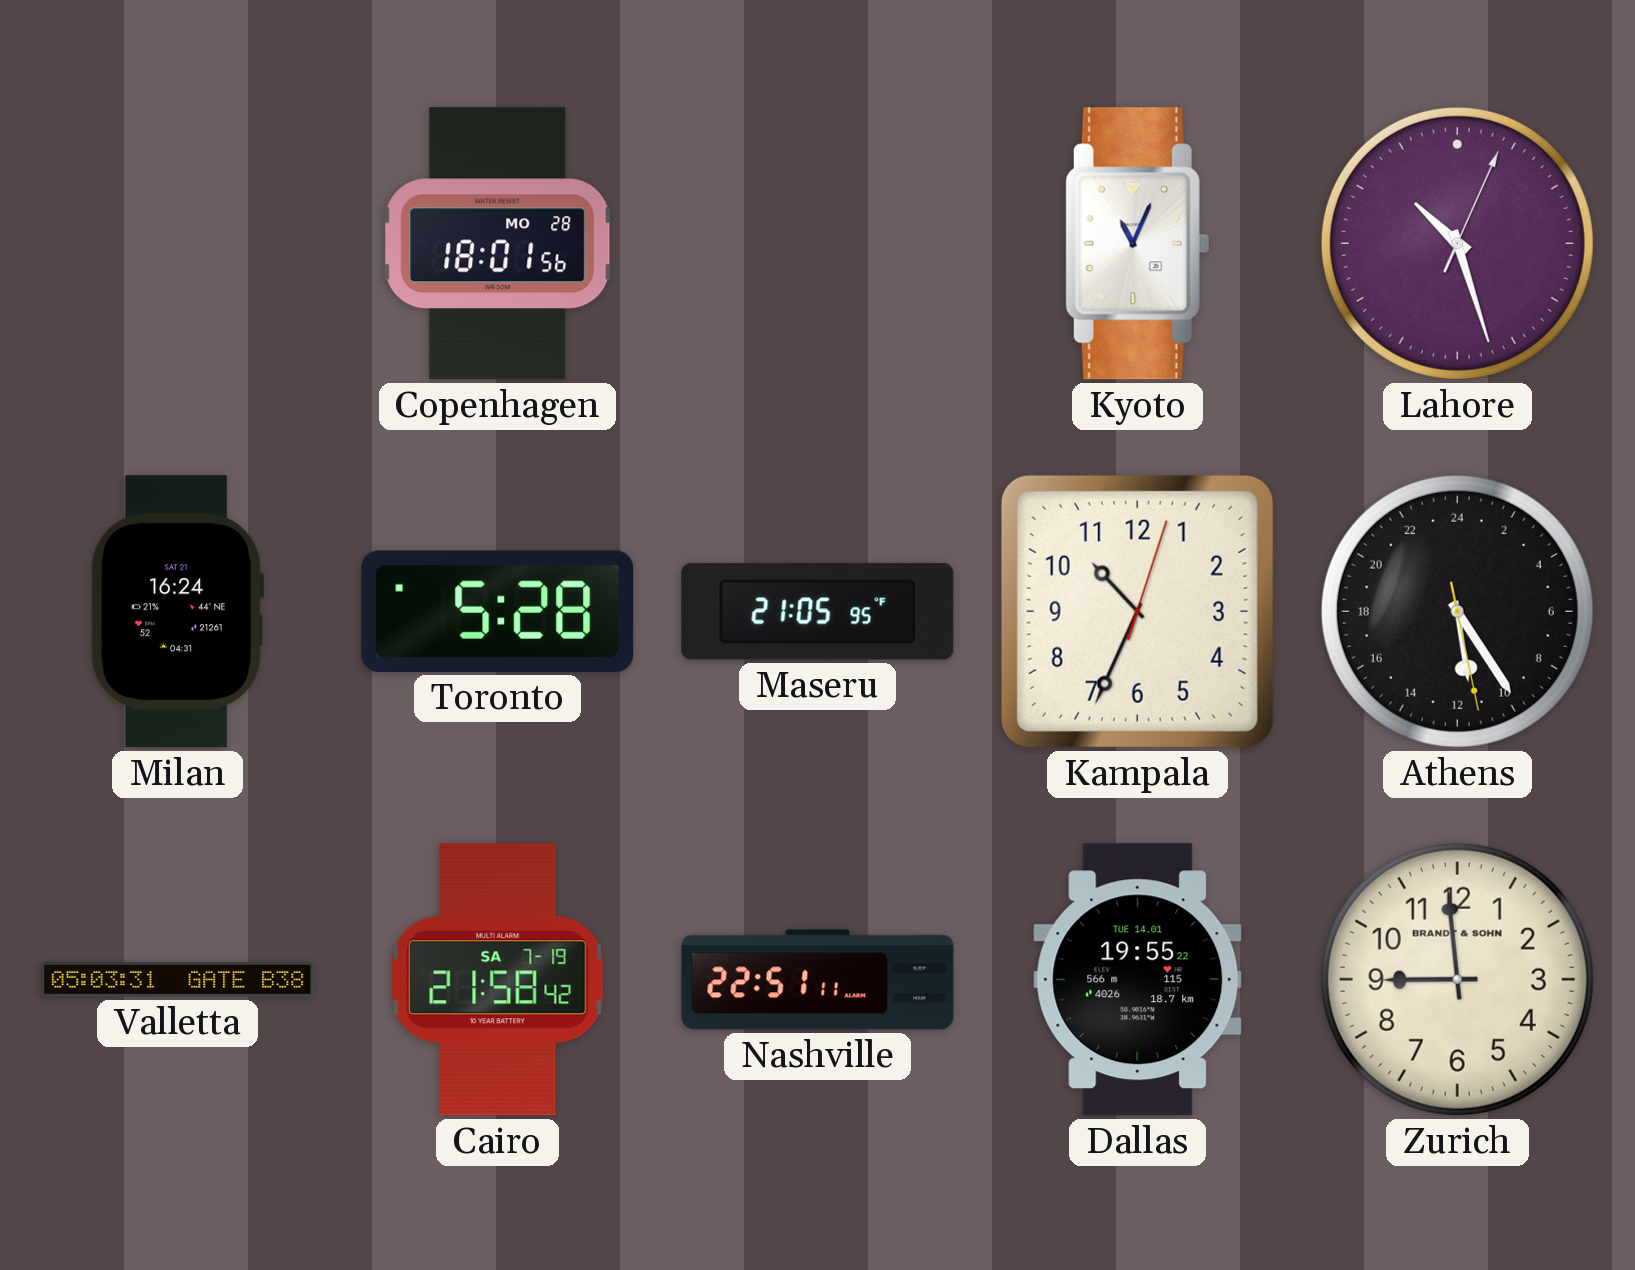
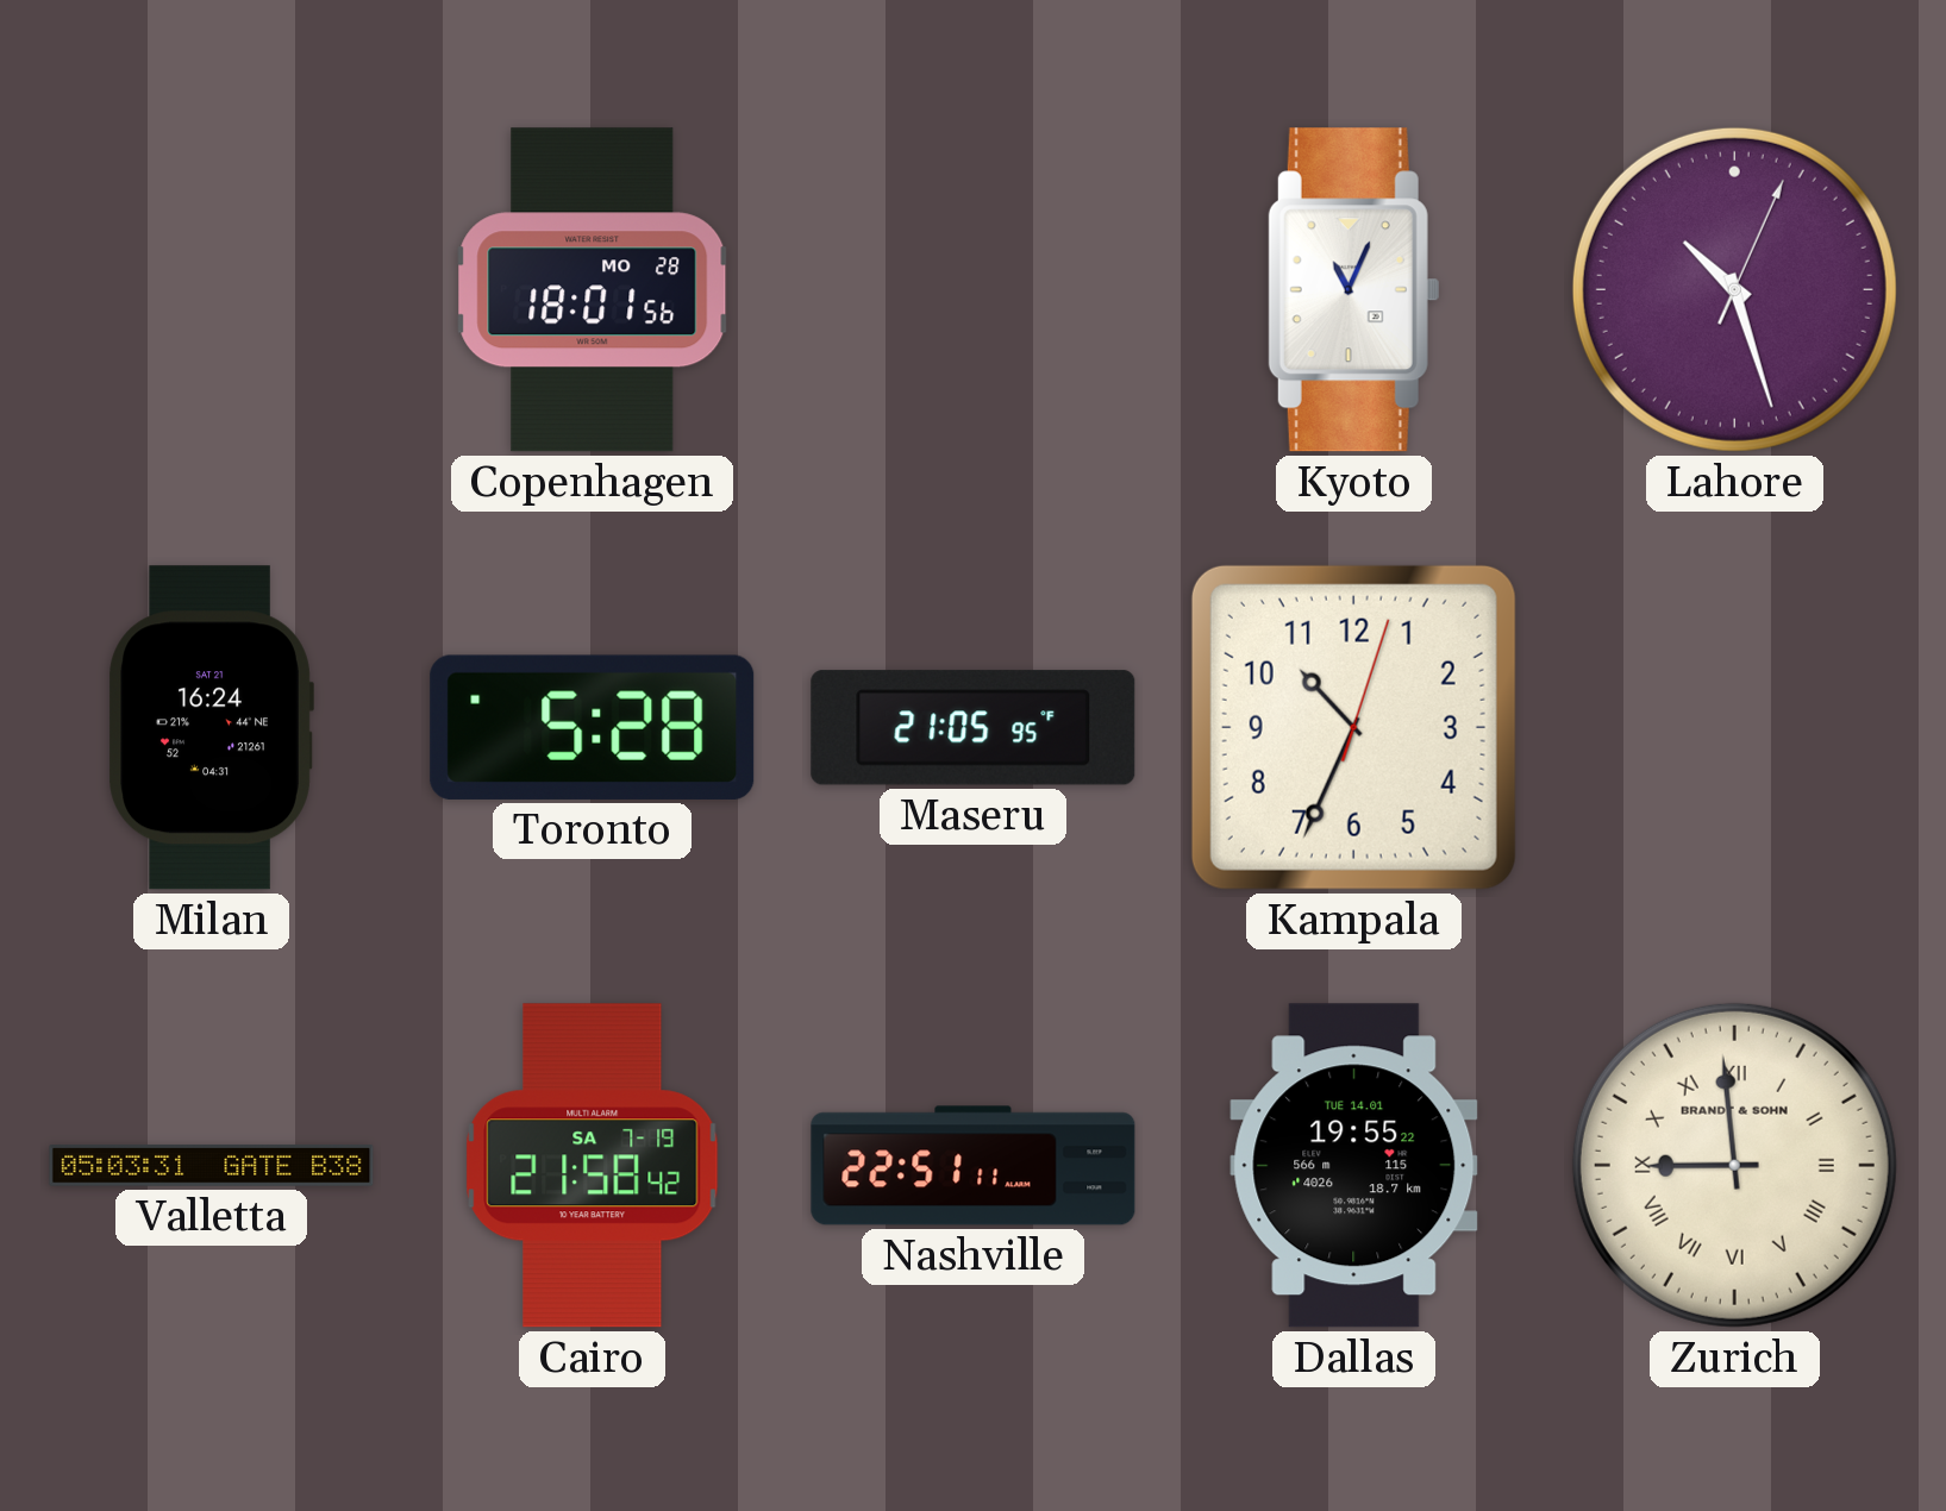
Athens: 11:24 -> none
Zurich numerals: Arabic -> Roman
